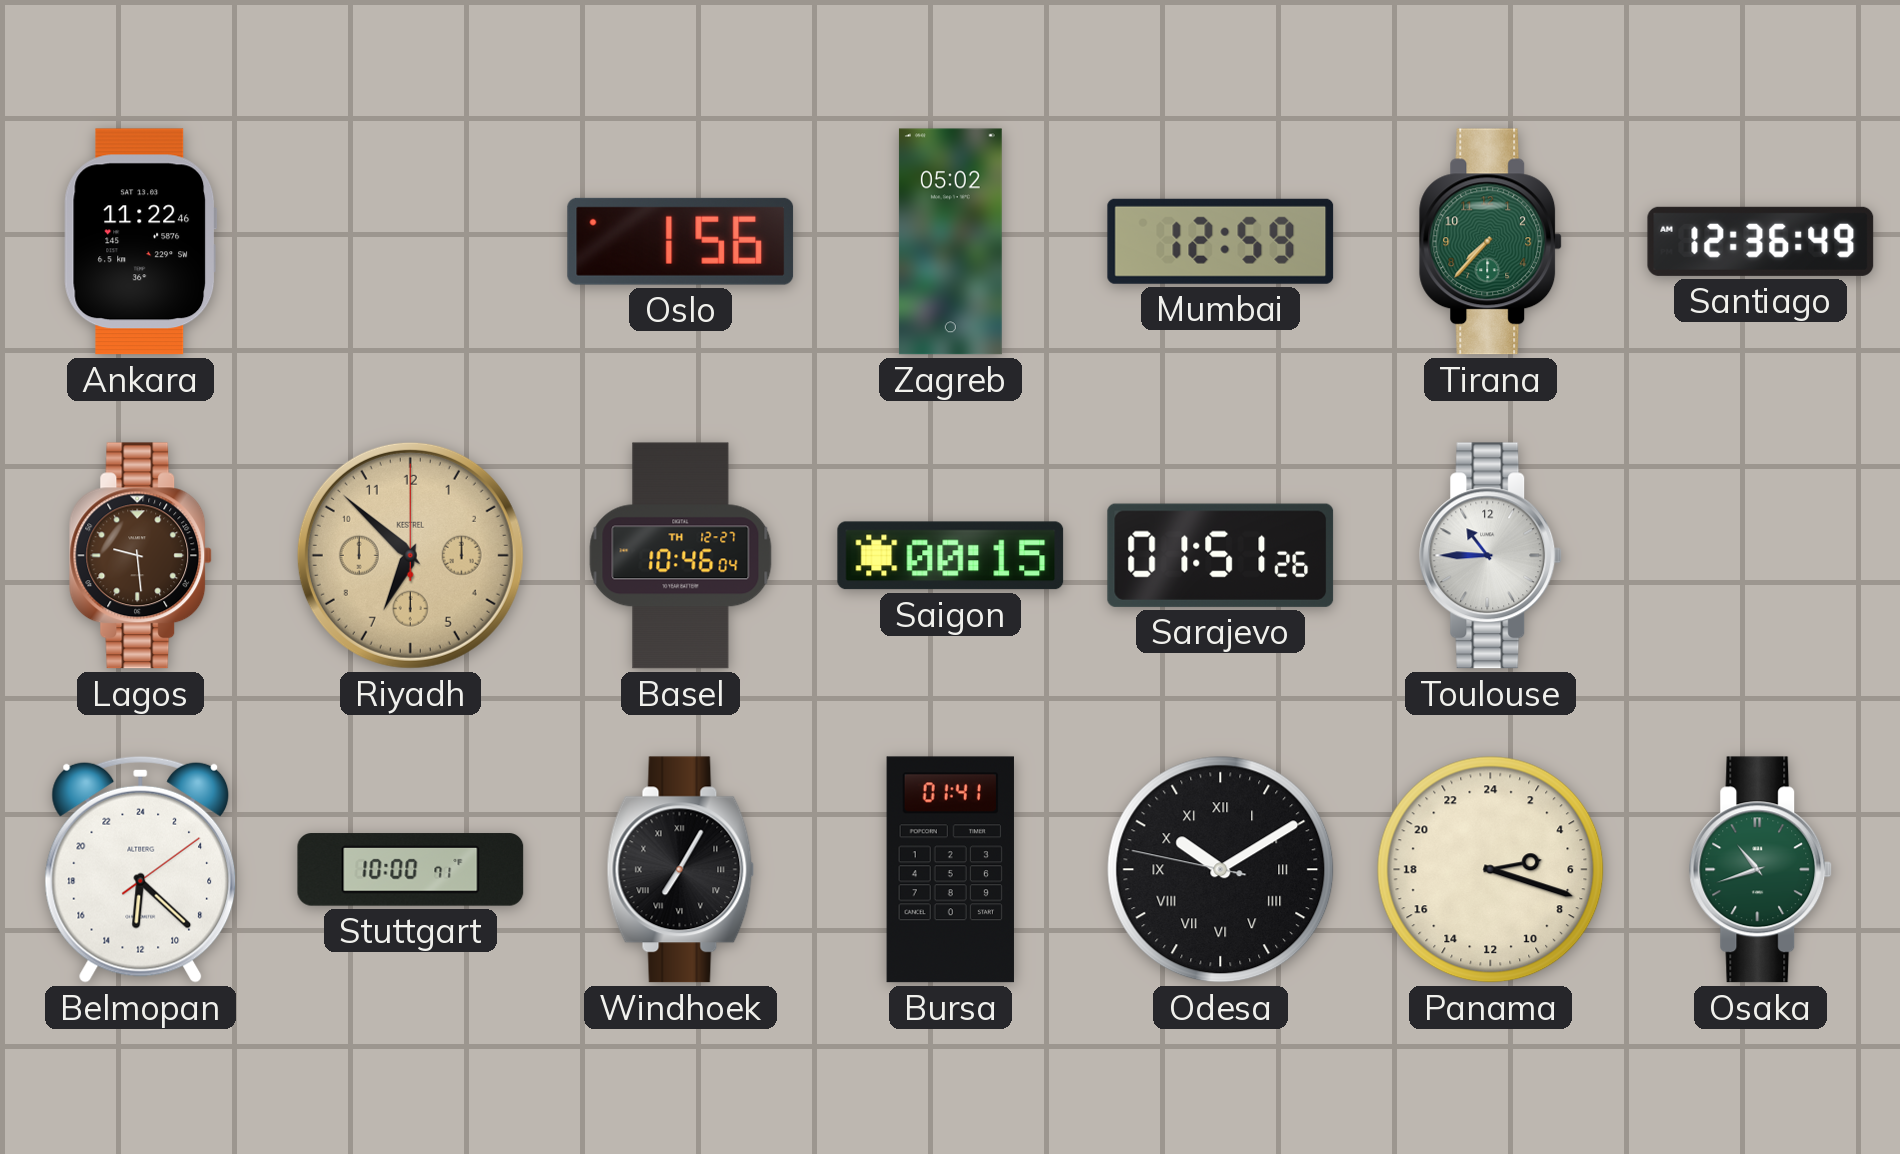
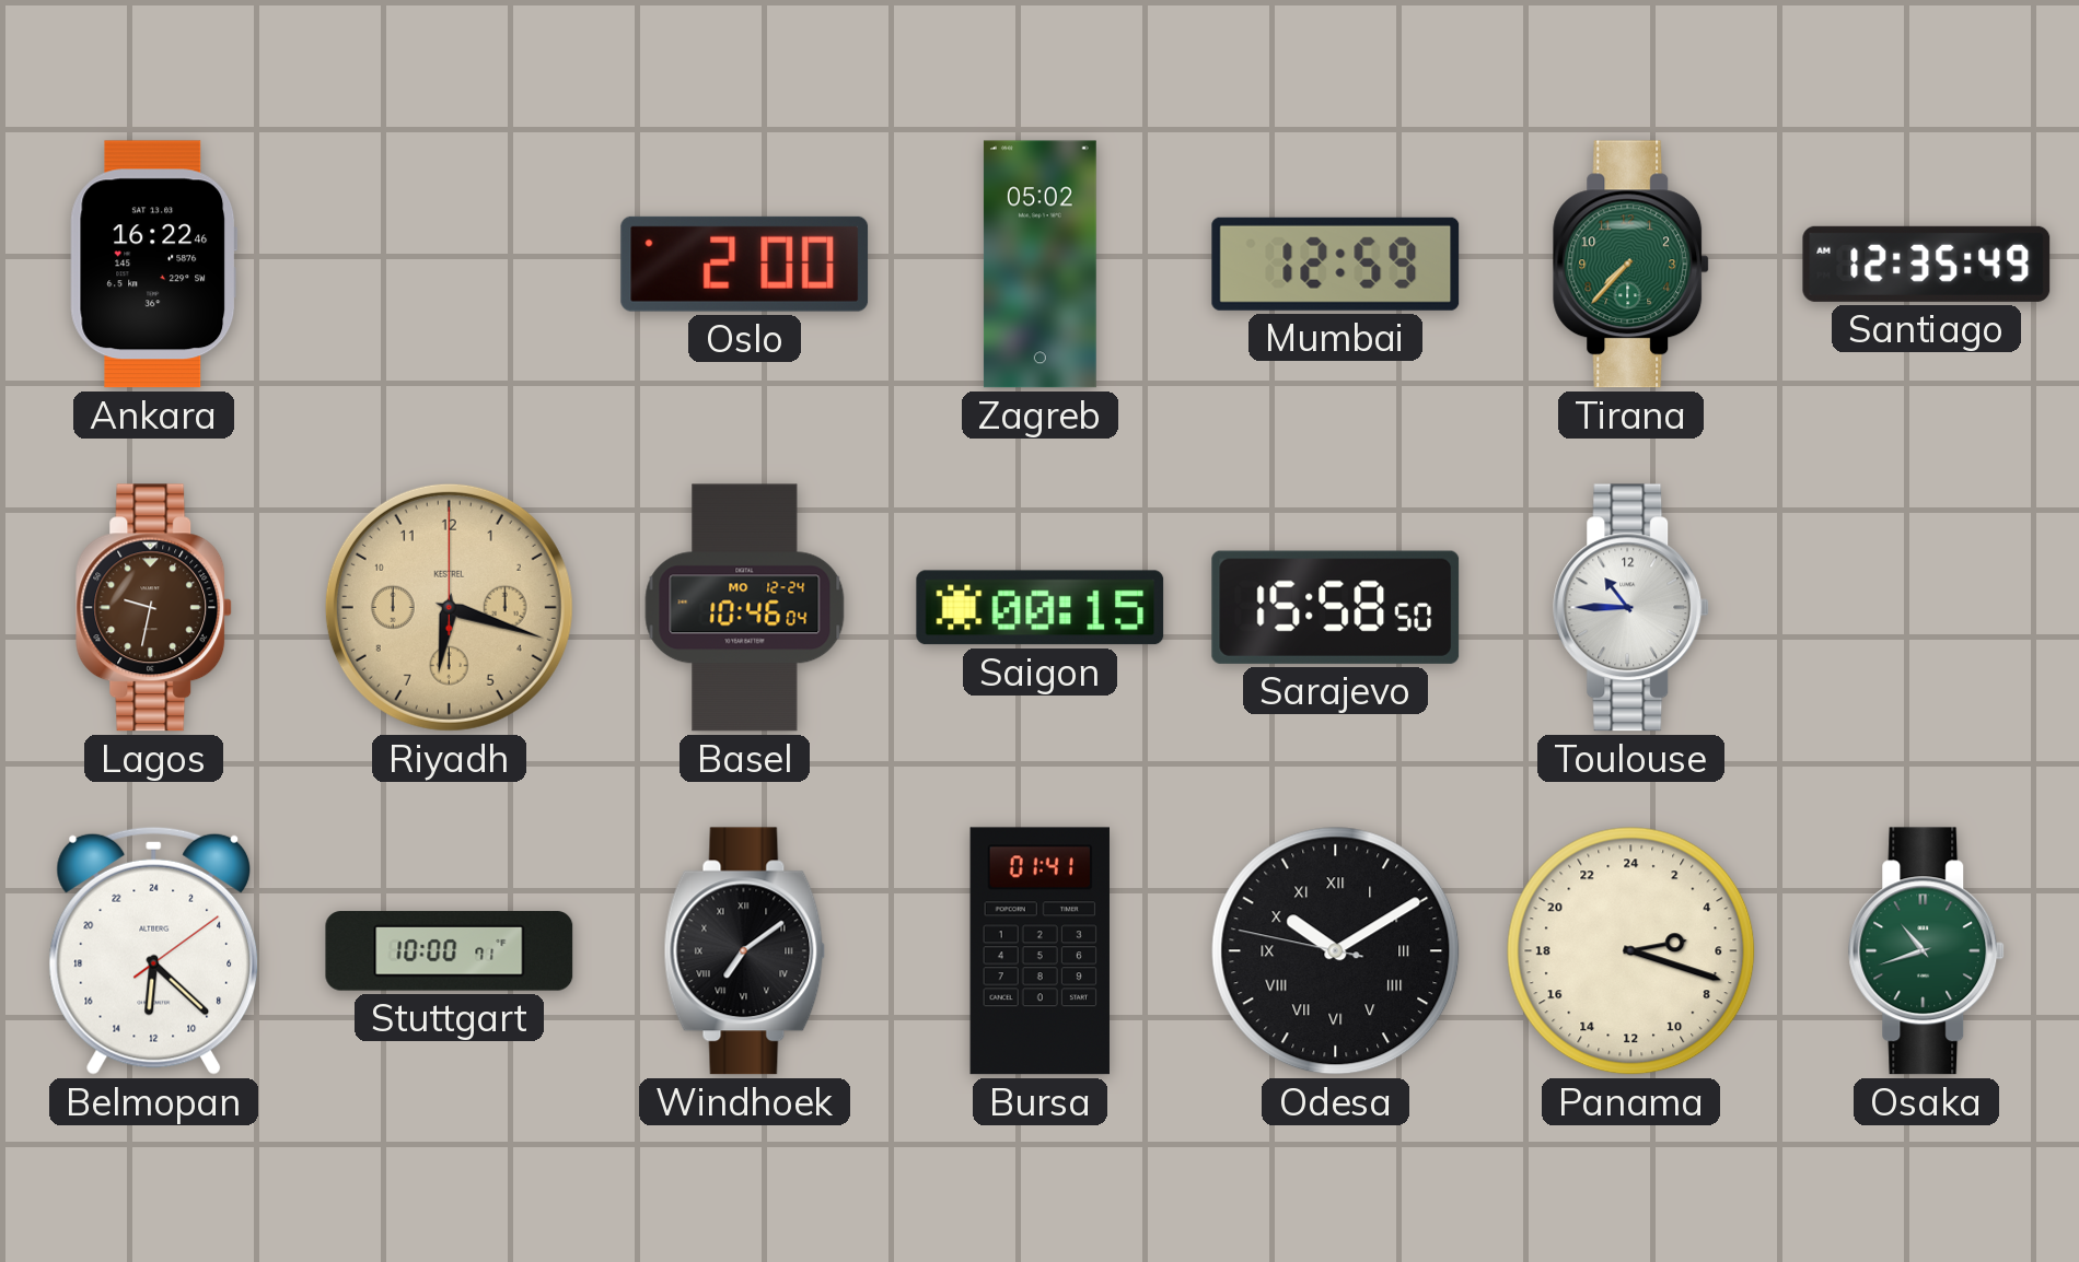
Ankara: 11:22 -> 16:22
Oslo: 1:56 -> 2:00
Santiago: 12:36 -> 12:35
Lagos: 9:29 -> 9:32
Riyadh: 6:52 -> 6:18
Basel date: TH 12-27 -> MO 12-24
Sarajevo: 01:51 -> 15:58
Windhoek: 7:05 -> 7:09
